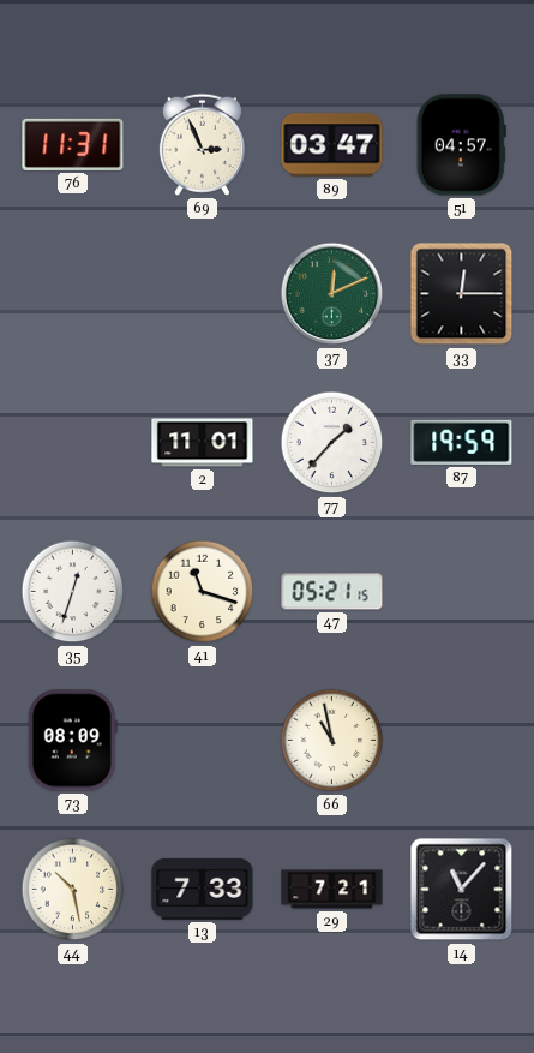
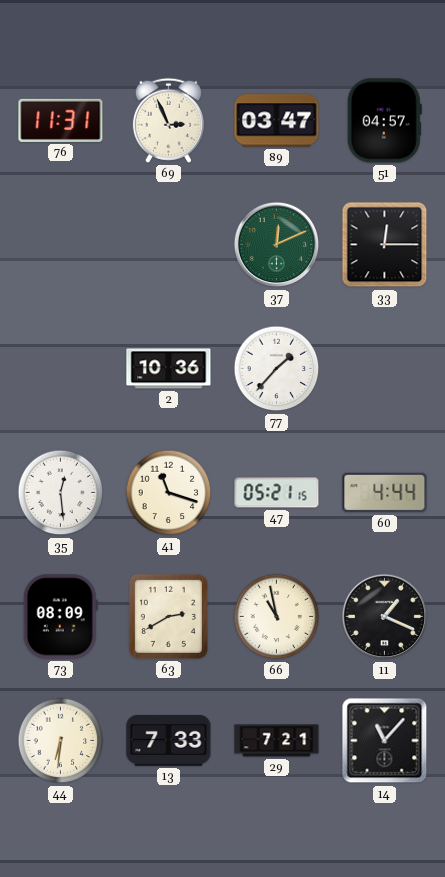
2: 11:01 -> 10:36
87: 19:59 -> none
35: 12:33 -> 12:29
60: none -> 4:44
63: none -> 2:40
11: none -> 1:19
44: 10:28 -> 6:31
